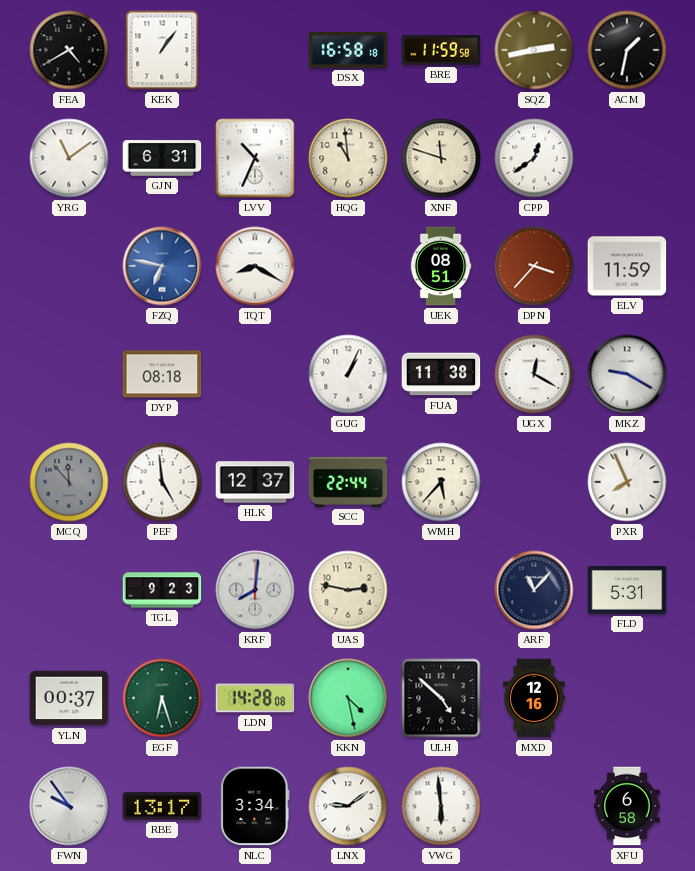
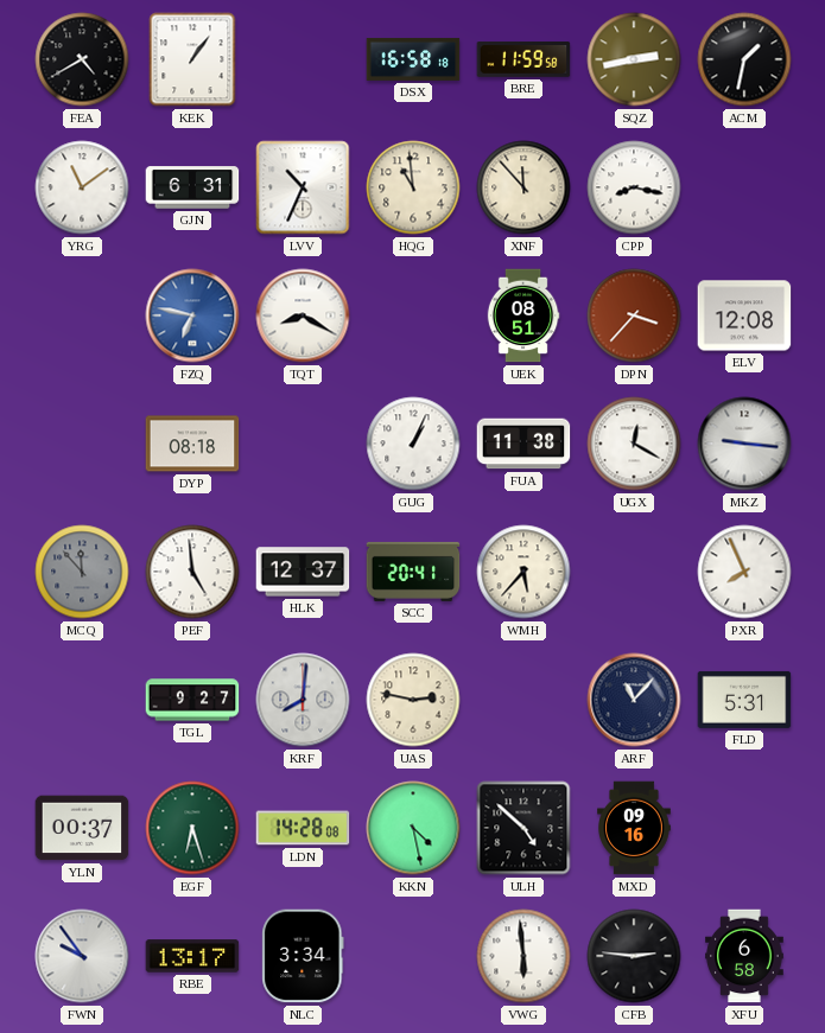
XNF: 11:48 -> 11:53
CPP: 12:39 -> 8:17
ELV: 11:59 -> 12:08
MKZ: 9:20 -> 9:16
SCC: 22:44 -> 20:41
TGL: 9:23 -> 9:27
MXD: 12:16 -> 09:16
LNX: 9:09 -> none
CFB: none -> 2:46
